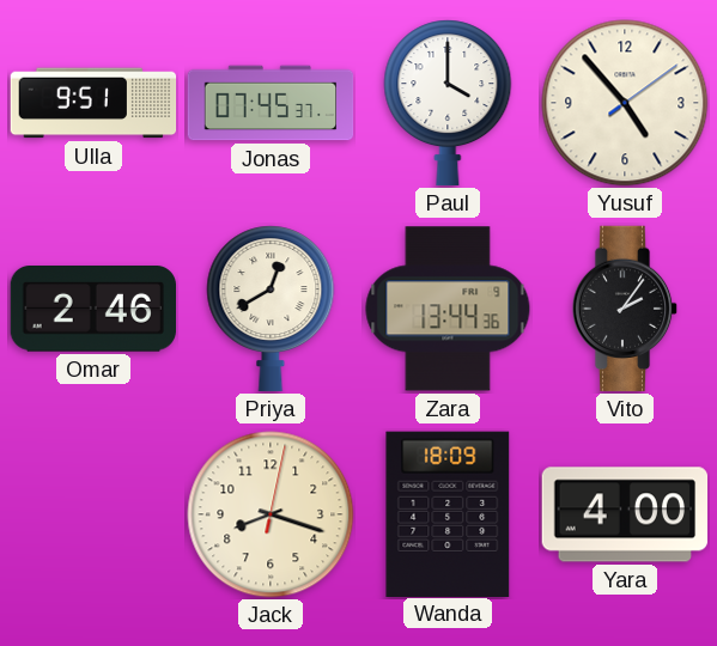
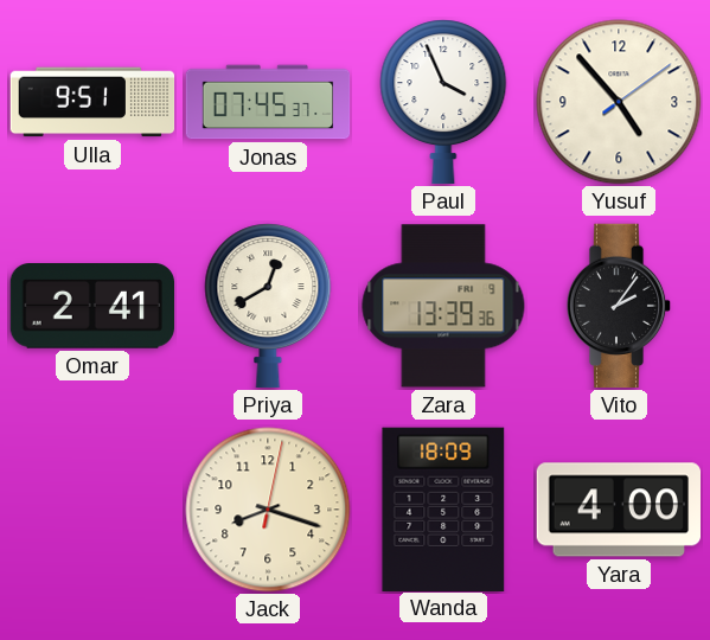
Paul: 4:00 -> 3:56
Omar: 2:46 -> 2:41
Zara: 13:44 -> 13:39
